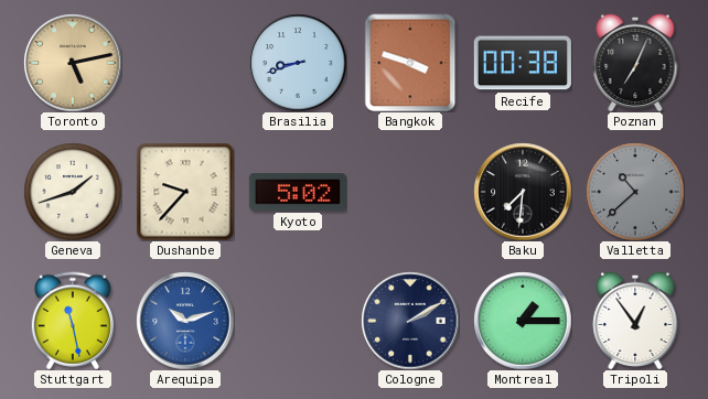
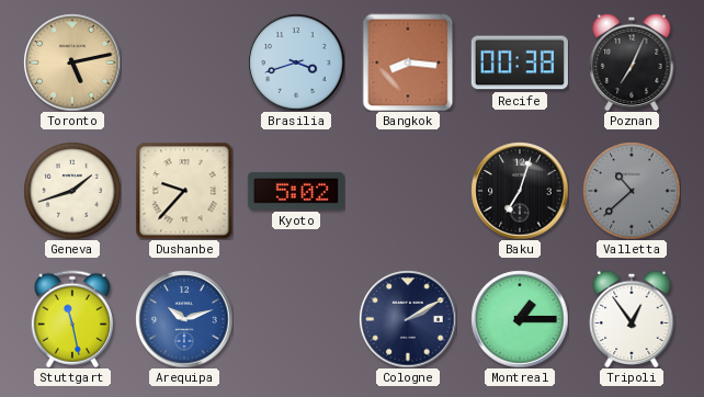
Brasilia: 8:42 -> 3:42
Bangkok: 3:48 -> 8:16
Baku: 7:31 -> 7:03
